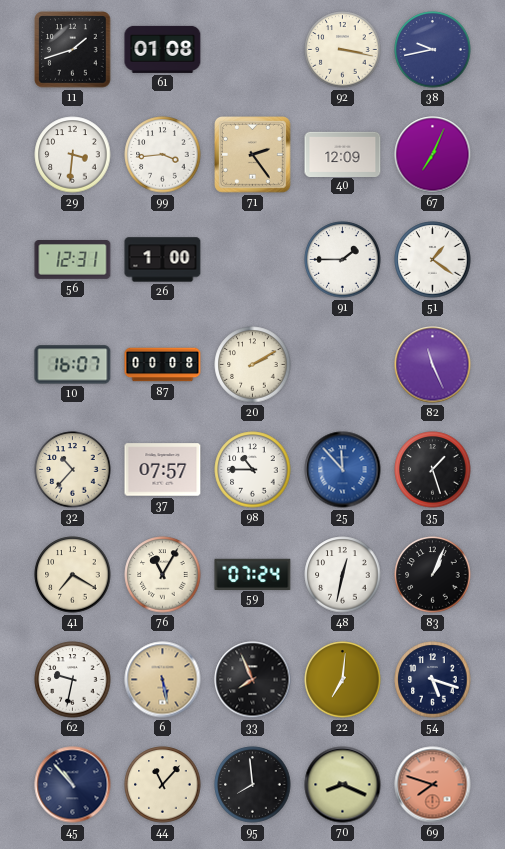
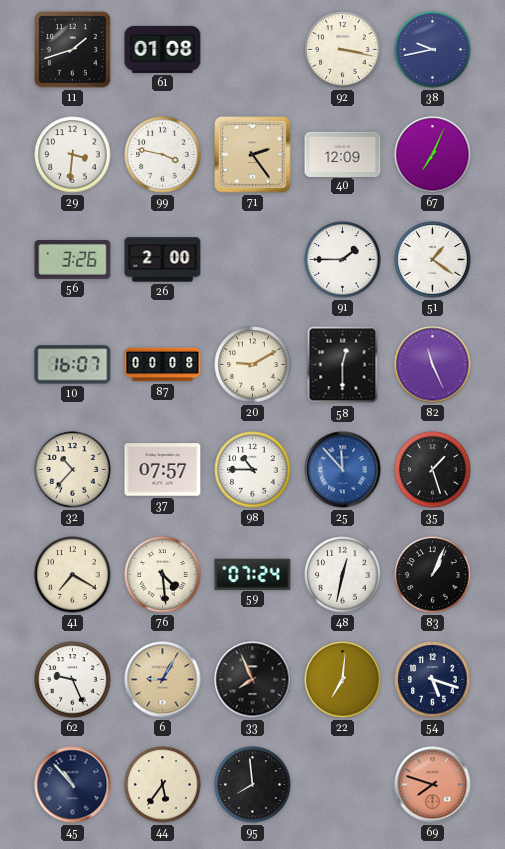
99: 3:44 -> 3:47
56: 12:31 -> 3:26
26: 1:00 -> 2:00
20: 2:10 -> 9:10
58: none -> 12:30
76: 11:05 -> 4:29
62: 9:32 -> 9:26
6: 5:28 -> 9:05
44: 11:07 -> 5:36
70: 8:19 -> none
